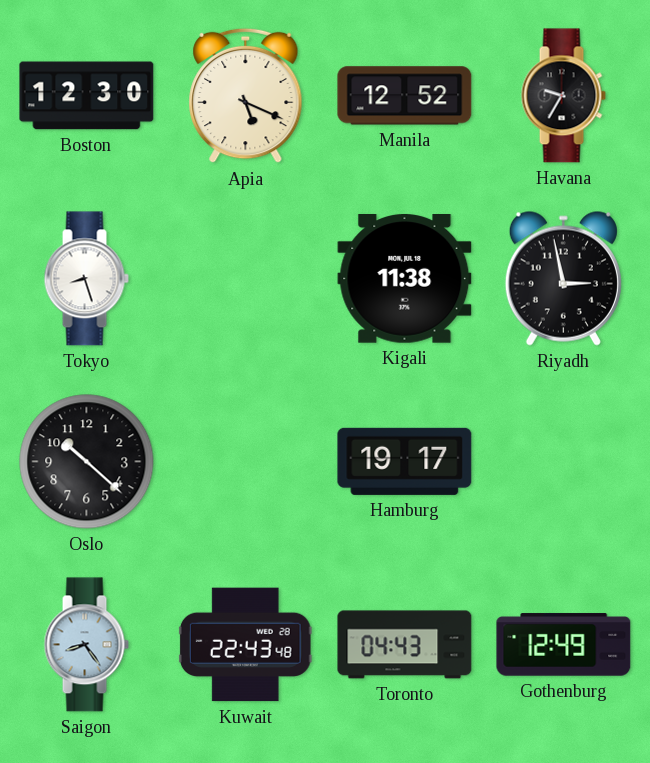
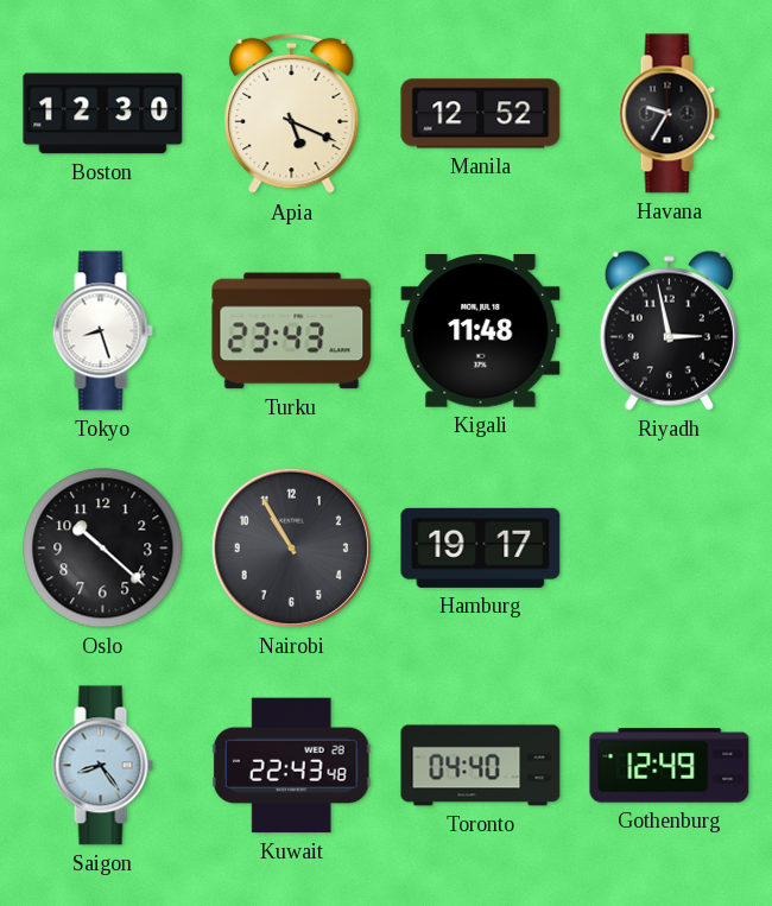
Turku: none -> 23:43
Kigali: 11:38 -> 11:48
Nairobi: none -> 10:55
Toronto: 04:43 -> 04:40
